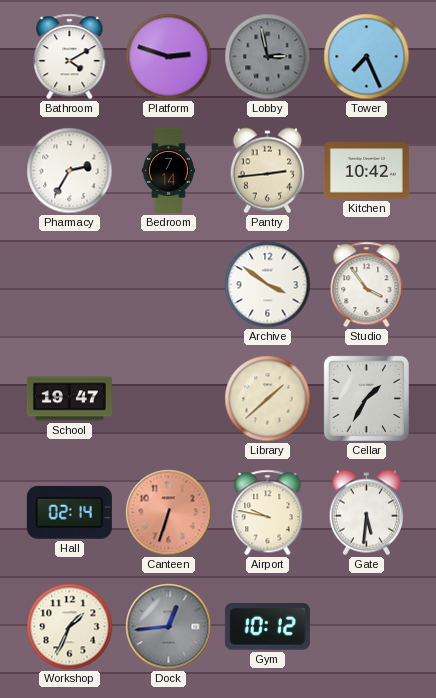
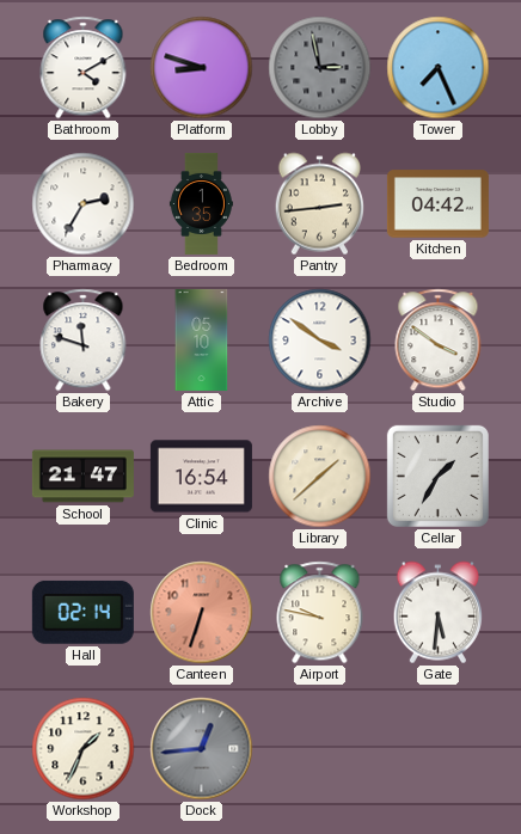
Platform: 2:48 -> 8:48
Bedroom: 7:14 -> 1:35
Kitchen: 10:42 -> 04:42
Bakery: none -> 11:48
Attic: none -> 05:10
Studio: 3:54 -> 3:51
School: 19:47 -> 21:47
Clinic: none -> 16:54
Gym: 10:12 -> none
